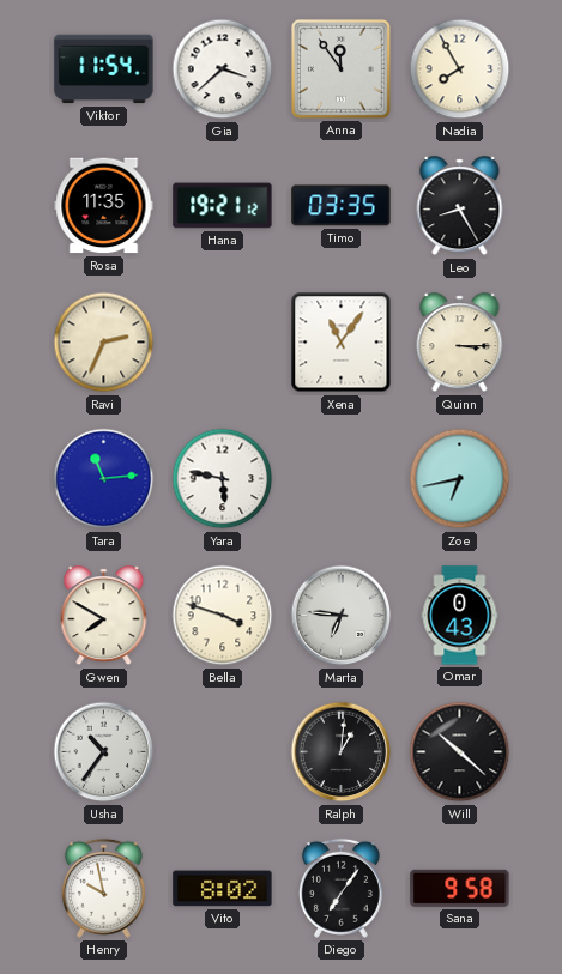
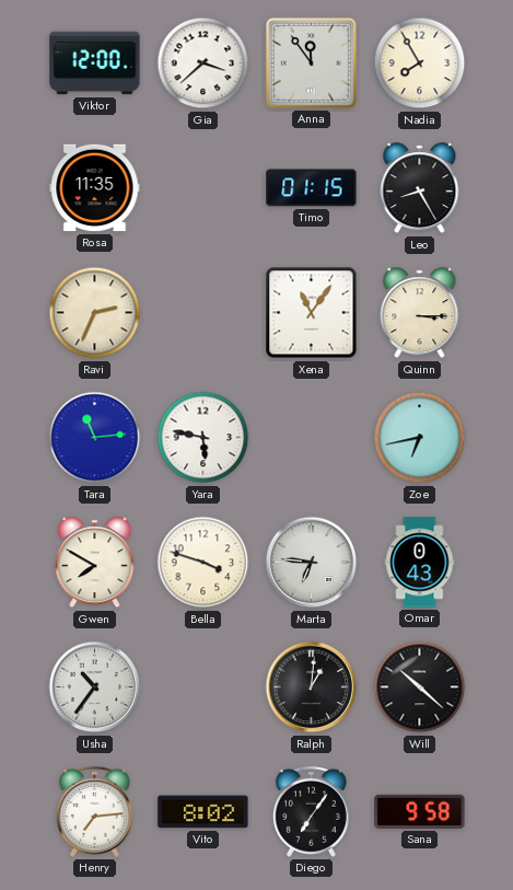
Viktor: 11:54 -> 12:00
Hana: 19:21 -> none
Timo: 03:35 -> 01:15
Henry: 9:58 -> 7:14
